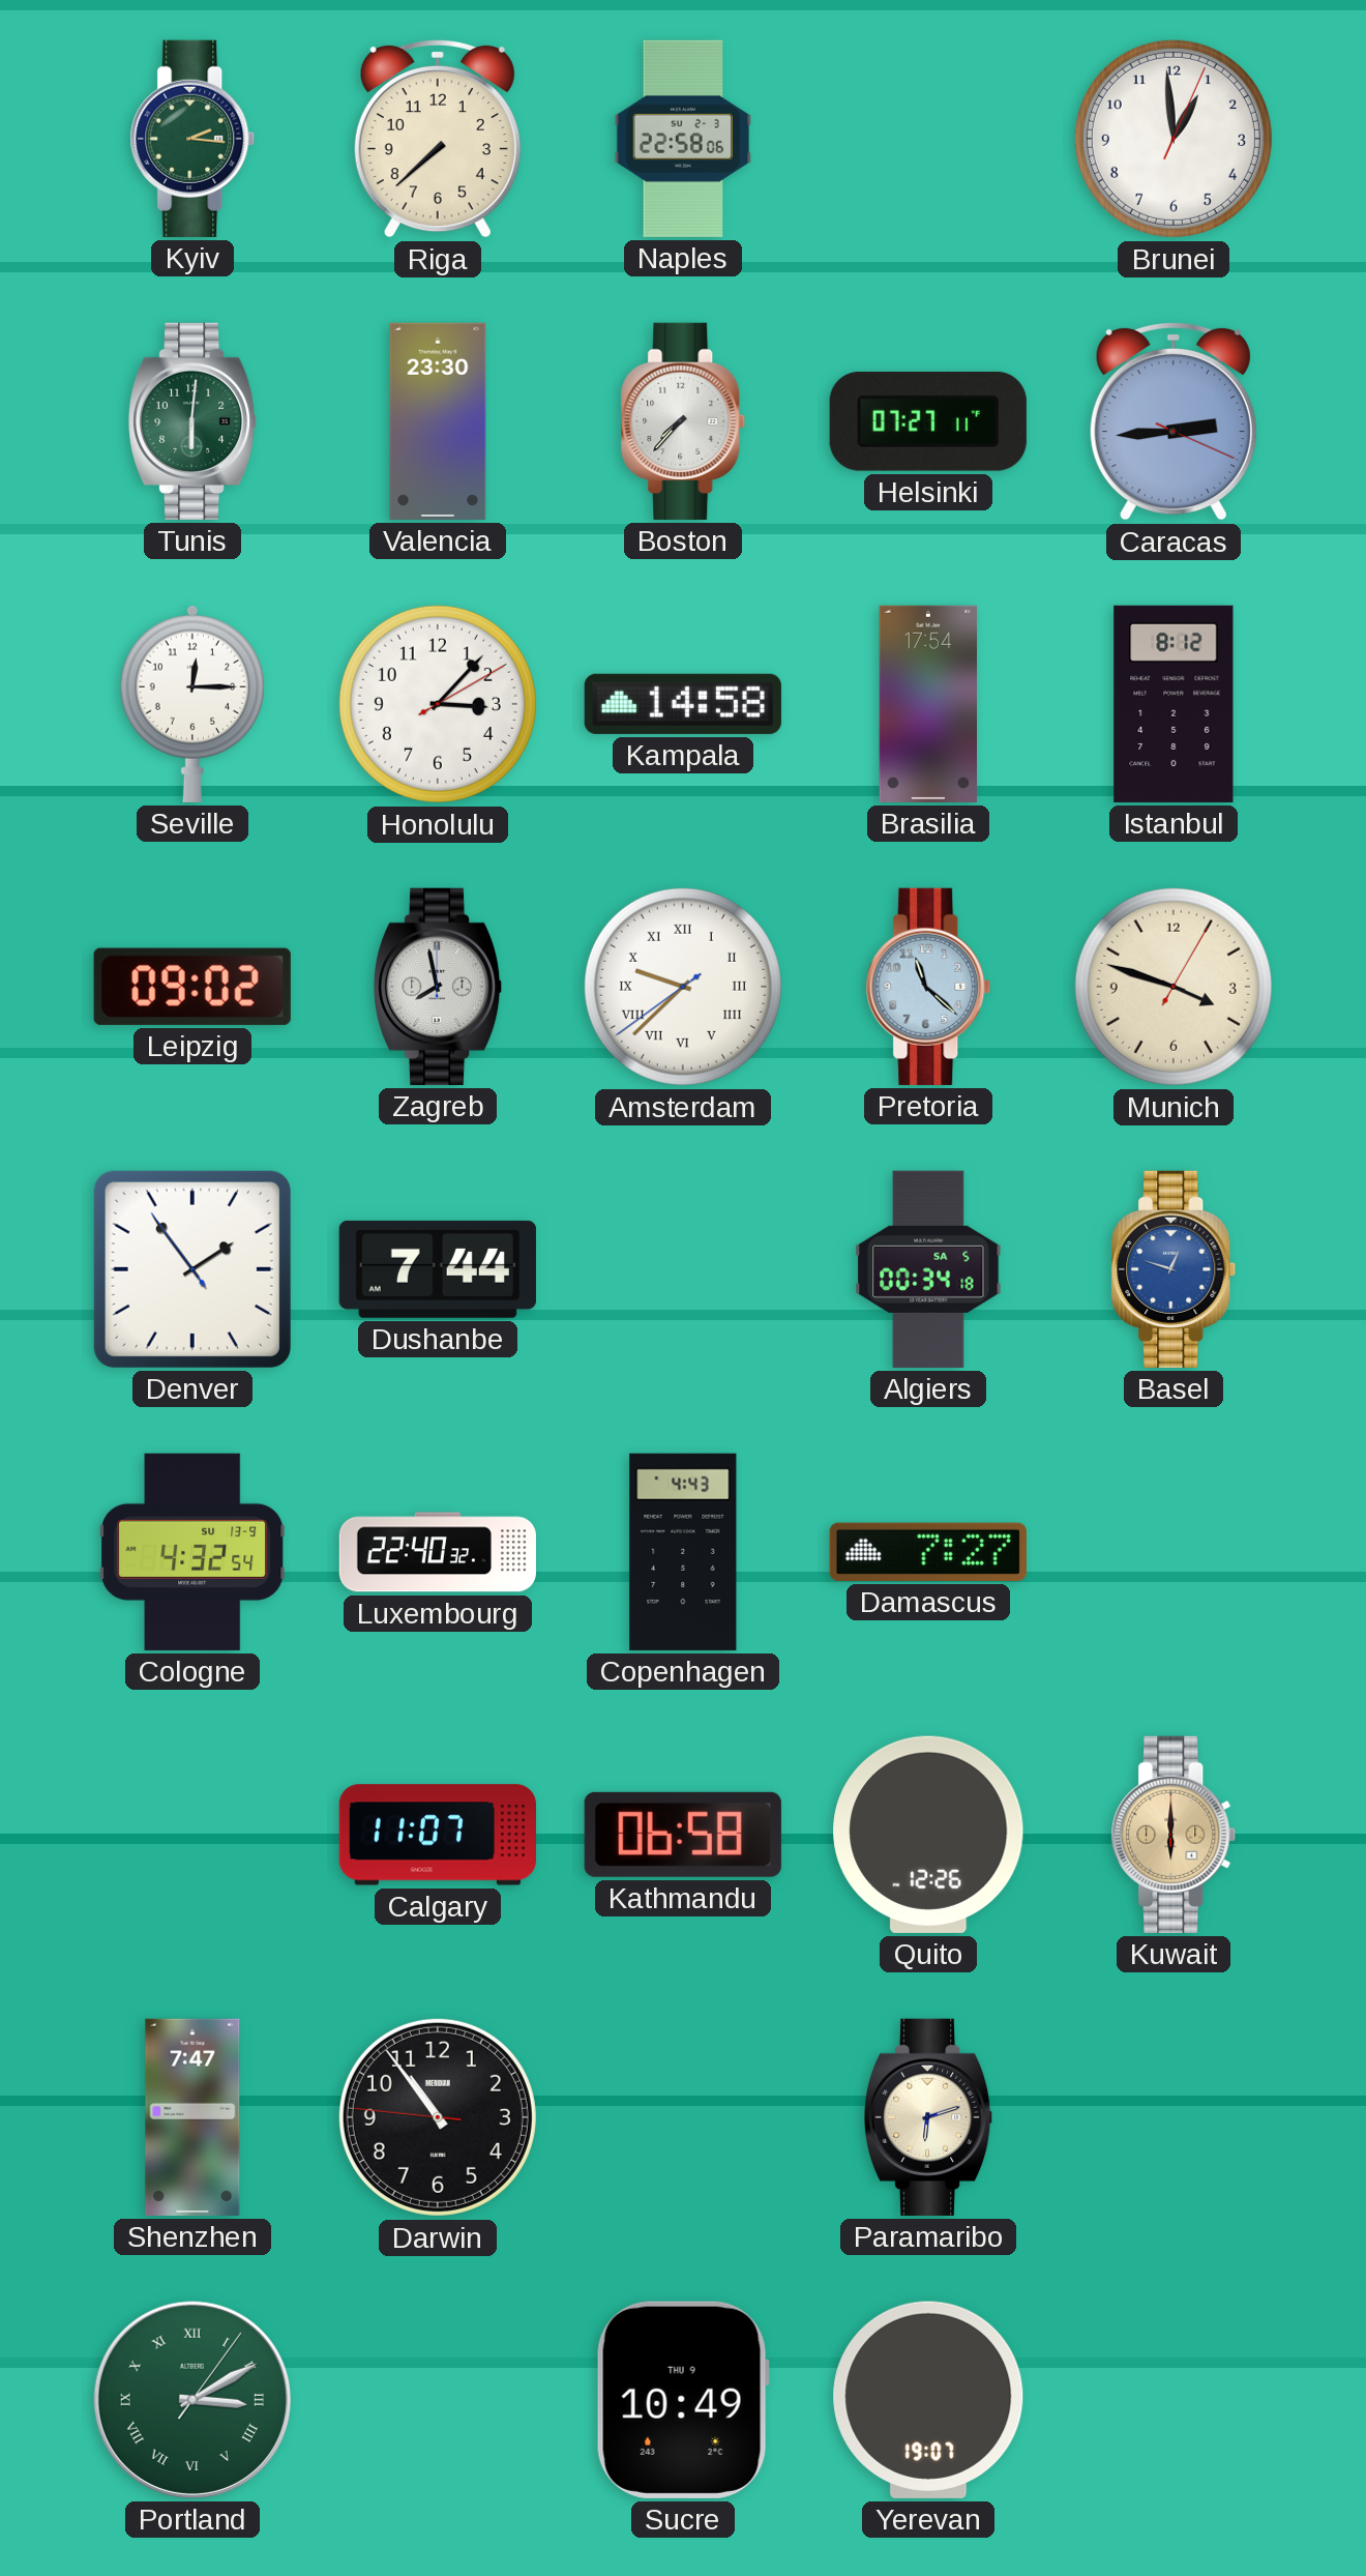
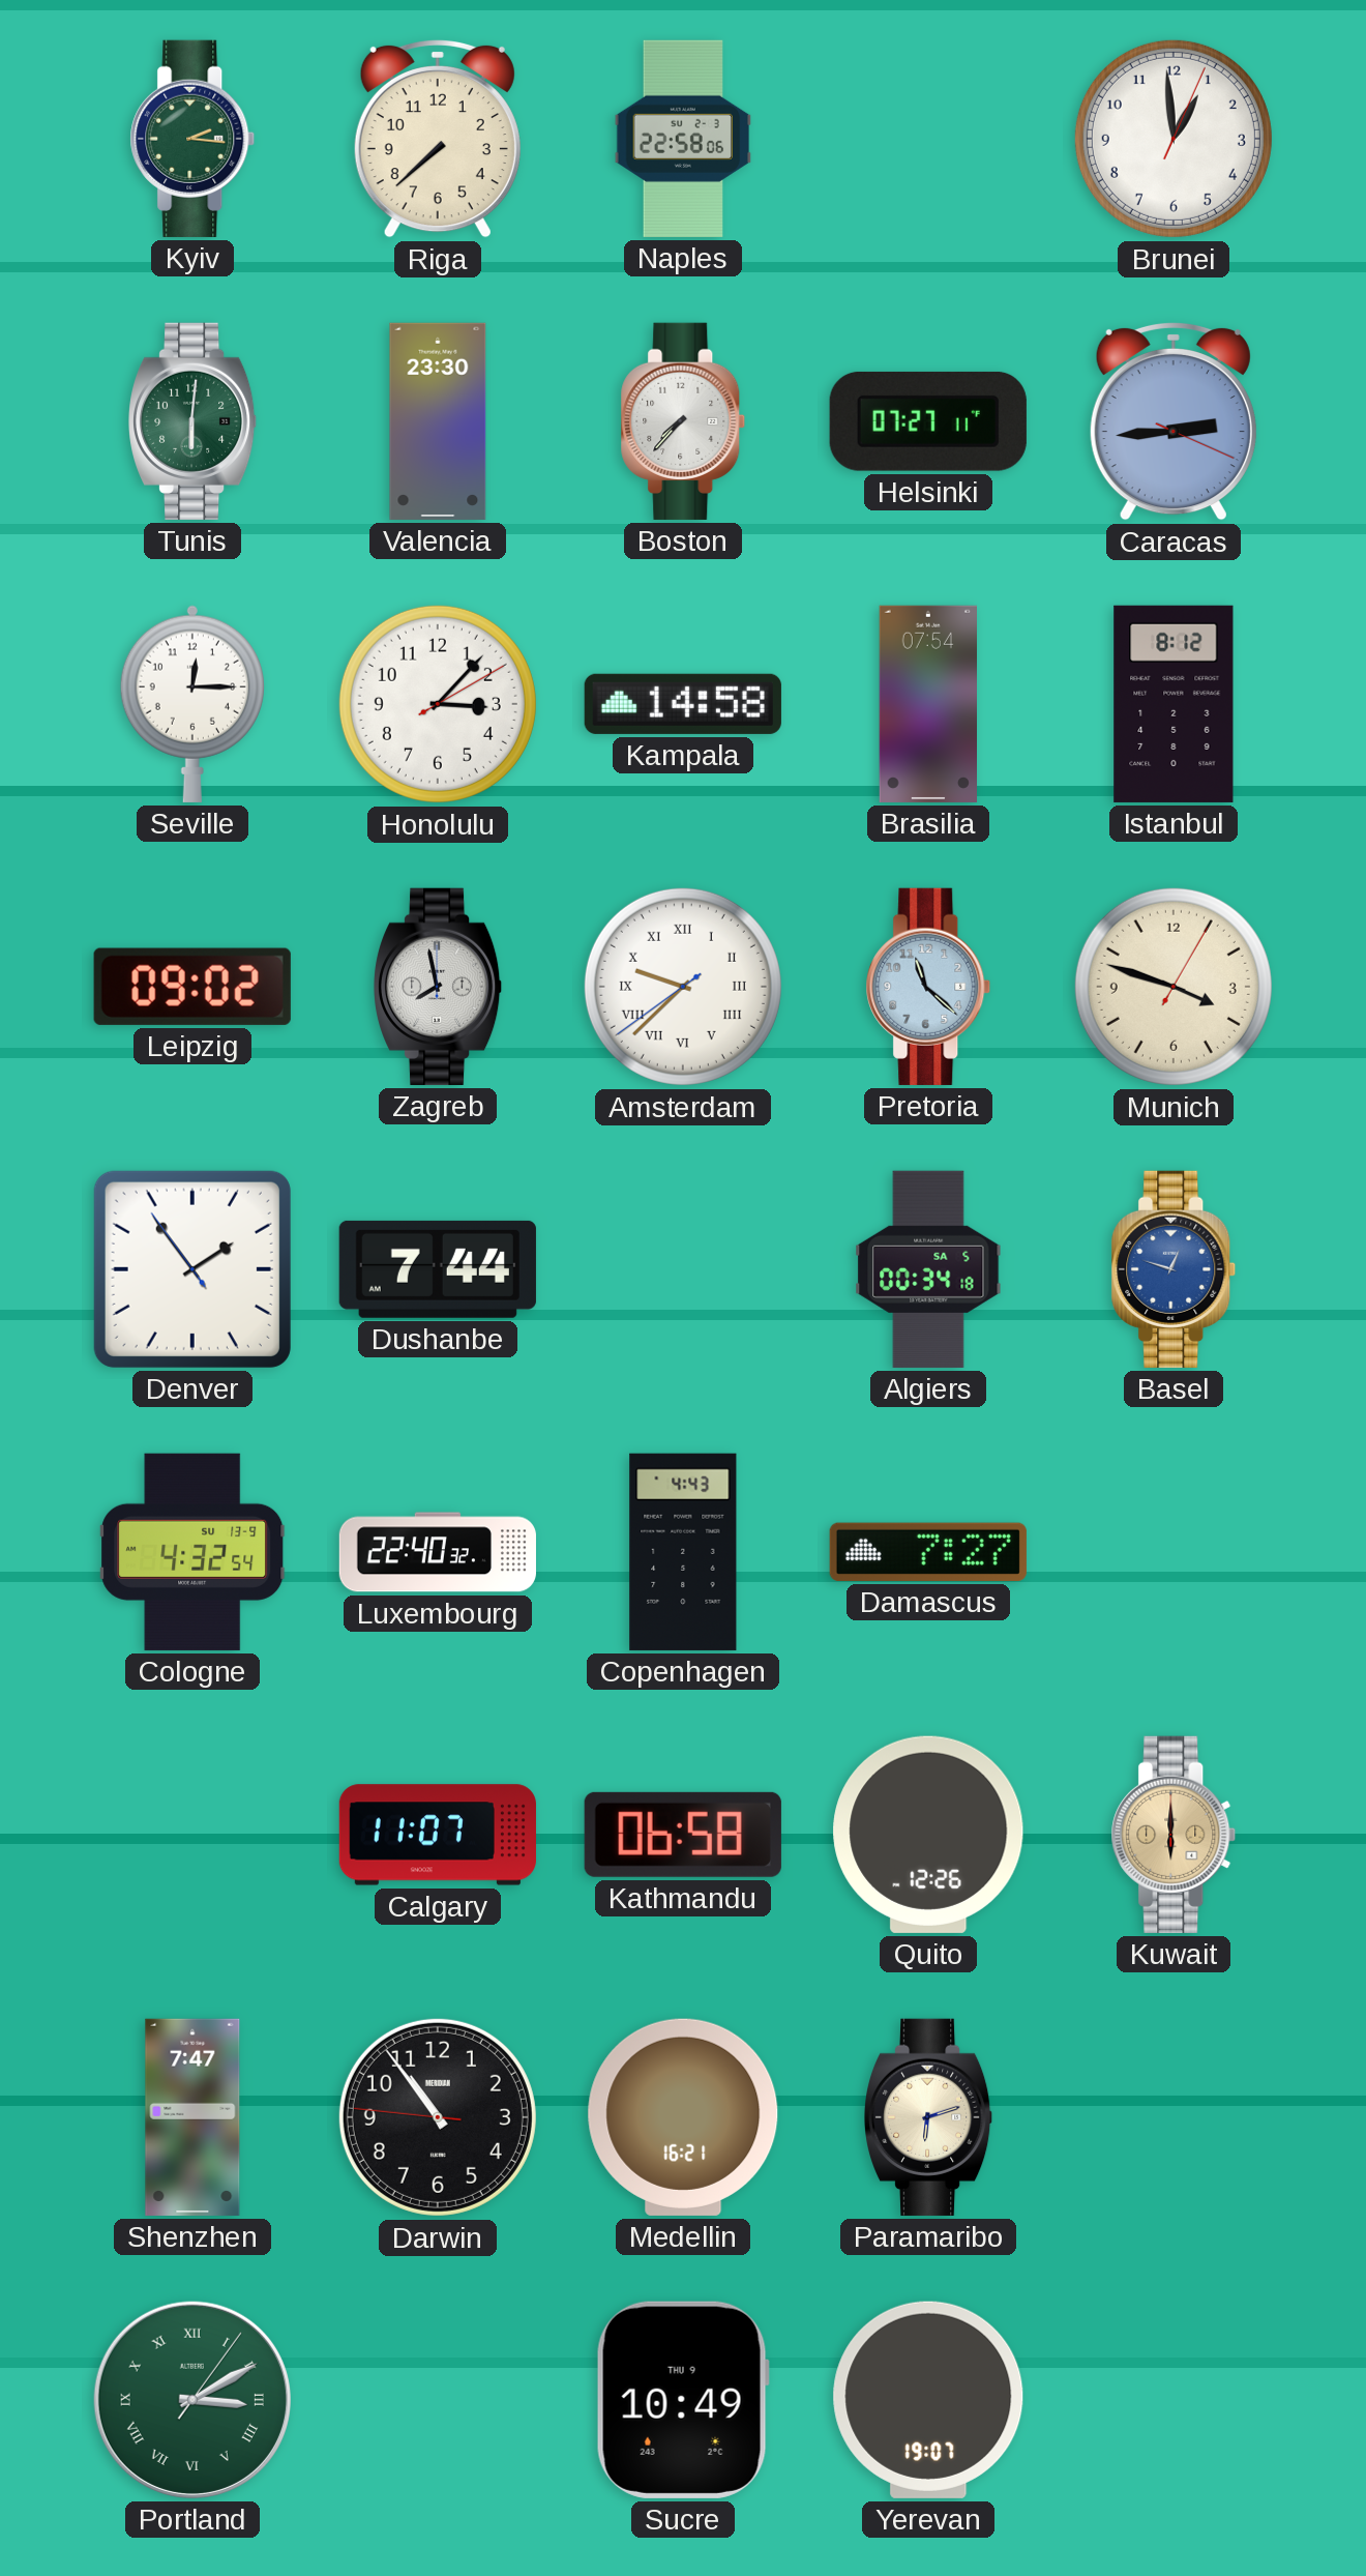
Brasilia: 17:54 -> 07:54
Medellin: none -> 16:21
